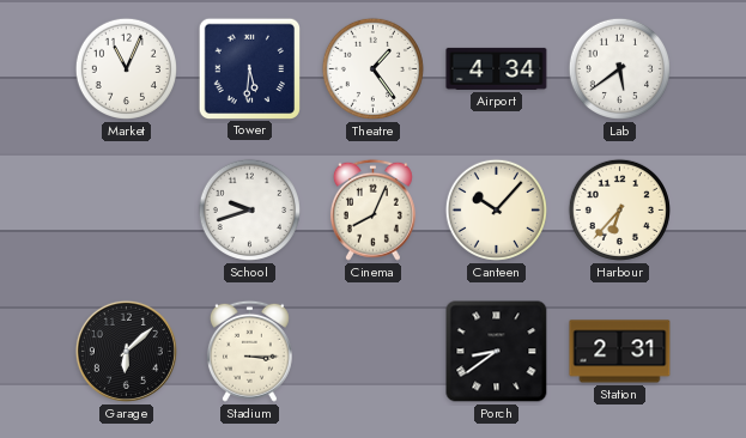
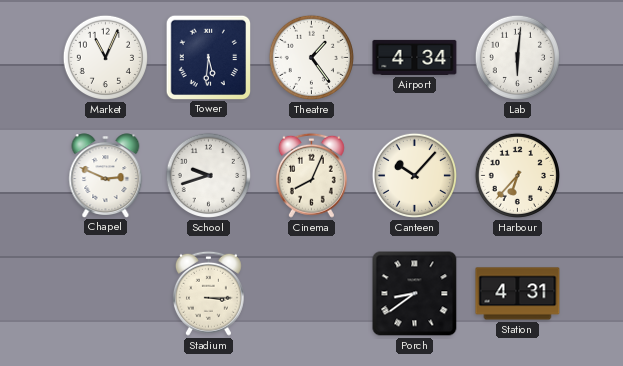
Lab: 5:39 -> 6:01
Chapel: none -> 2:49
Garage: 6:08 -> none
Station: 2:31 -> 4:31
